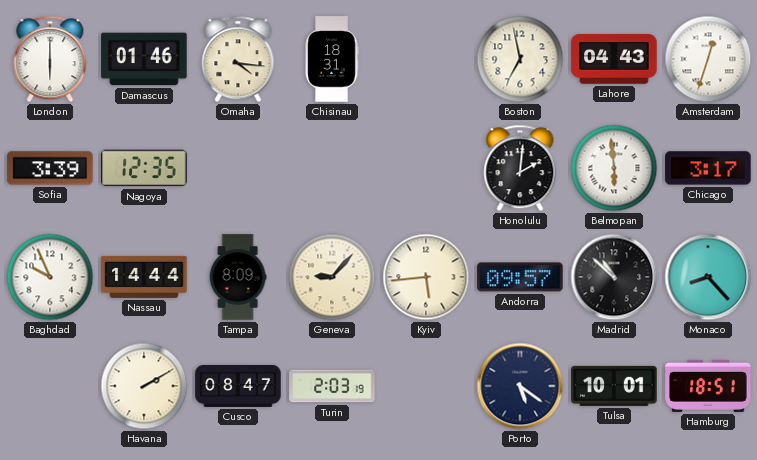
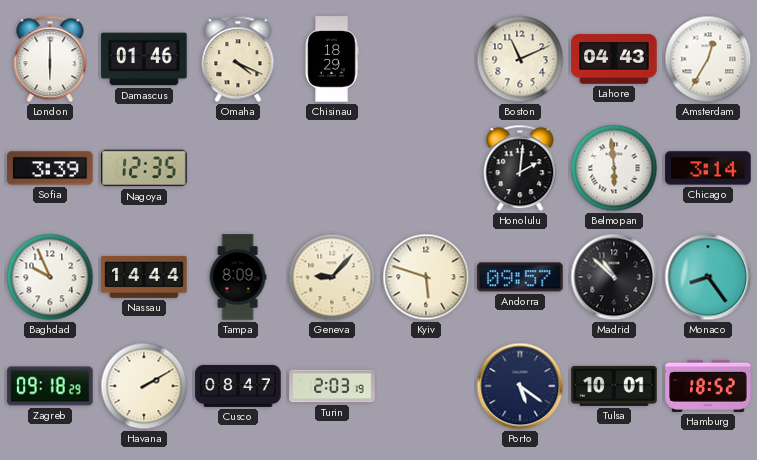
Omaha: 4:16 -> 4:19
Chisinau: 18:31 -> 18:29
Boston: 6:58 -> 11:11
Amsterdam: 12:33 -> 12:35
Chicago: 3:17 -> 3:14
Kyiv: 5:44 -> 5:48
Monaco: 8:23 -> 8:24
Zagreb: none -> 09:18
Hamburg: 18:51 -> 18:52
